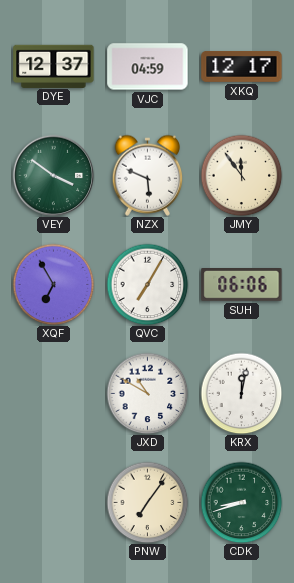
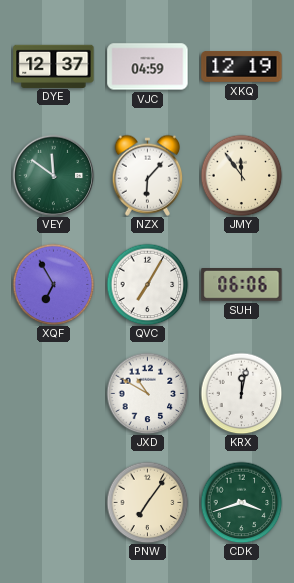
XKQ: 12:17 -> 12:19
VEY: 3:51 -> 11:51
NZX: 5:49 -> 6:07
CDK: 8:42 -> 3:42
